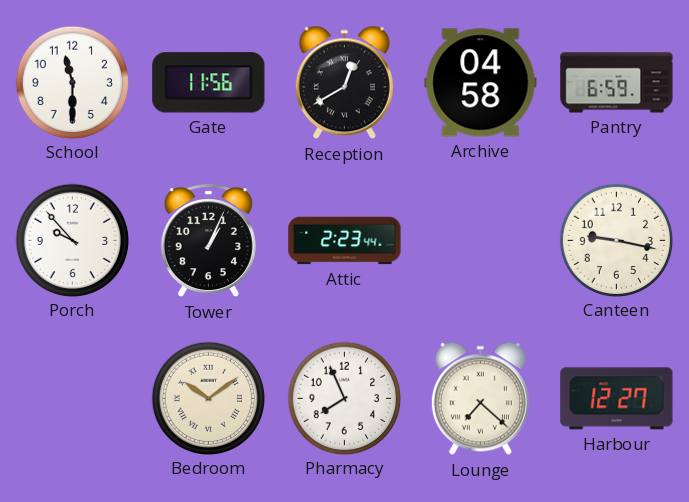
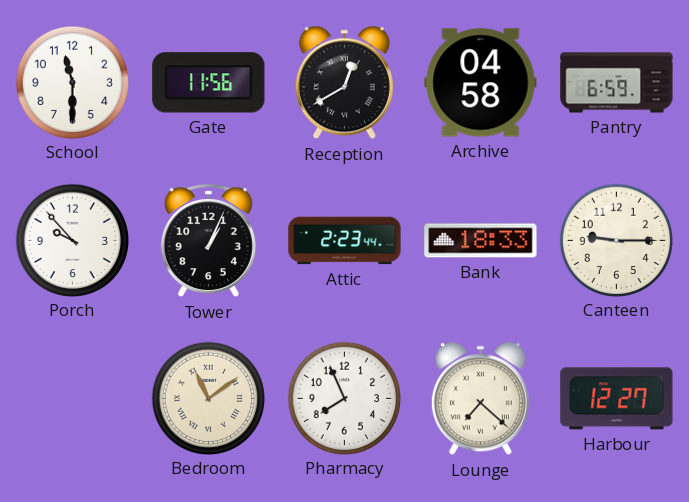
Bank: none -> 18:33
Canteen: 9:17 -> 9:15
Bedroom: 10:09 -> 11:09
